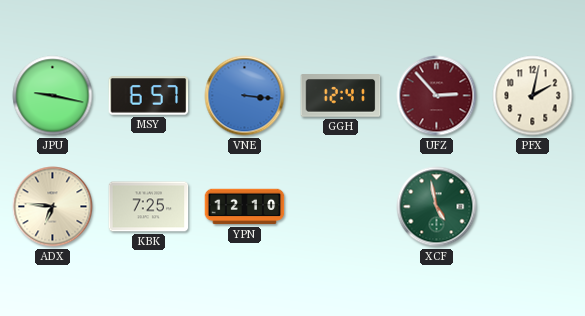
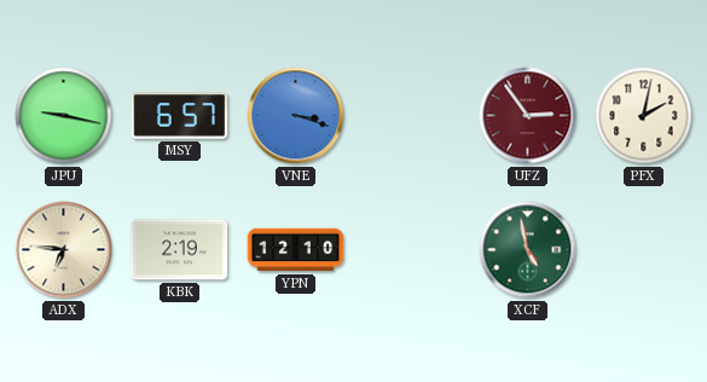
VNE: 3:16 -> 3:18
GGH: 12:41 -> none
UFZ: 2:53 -> 2:54
KBK: 7:25 -> 2:19
